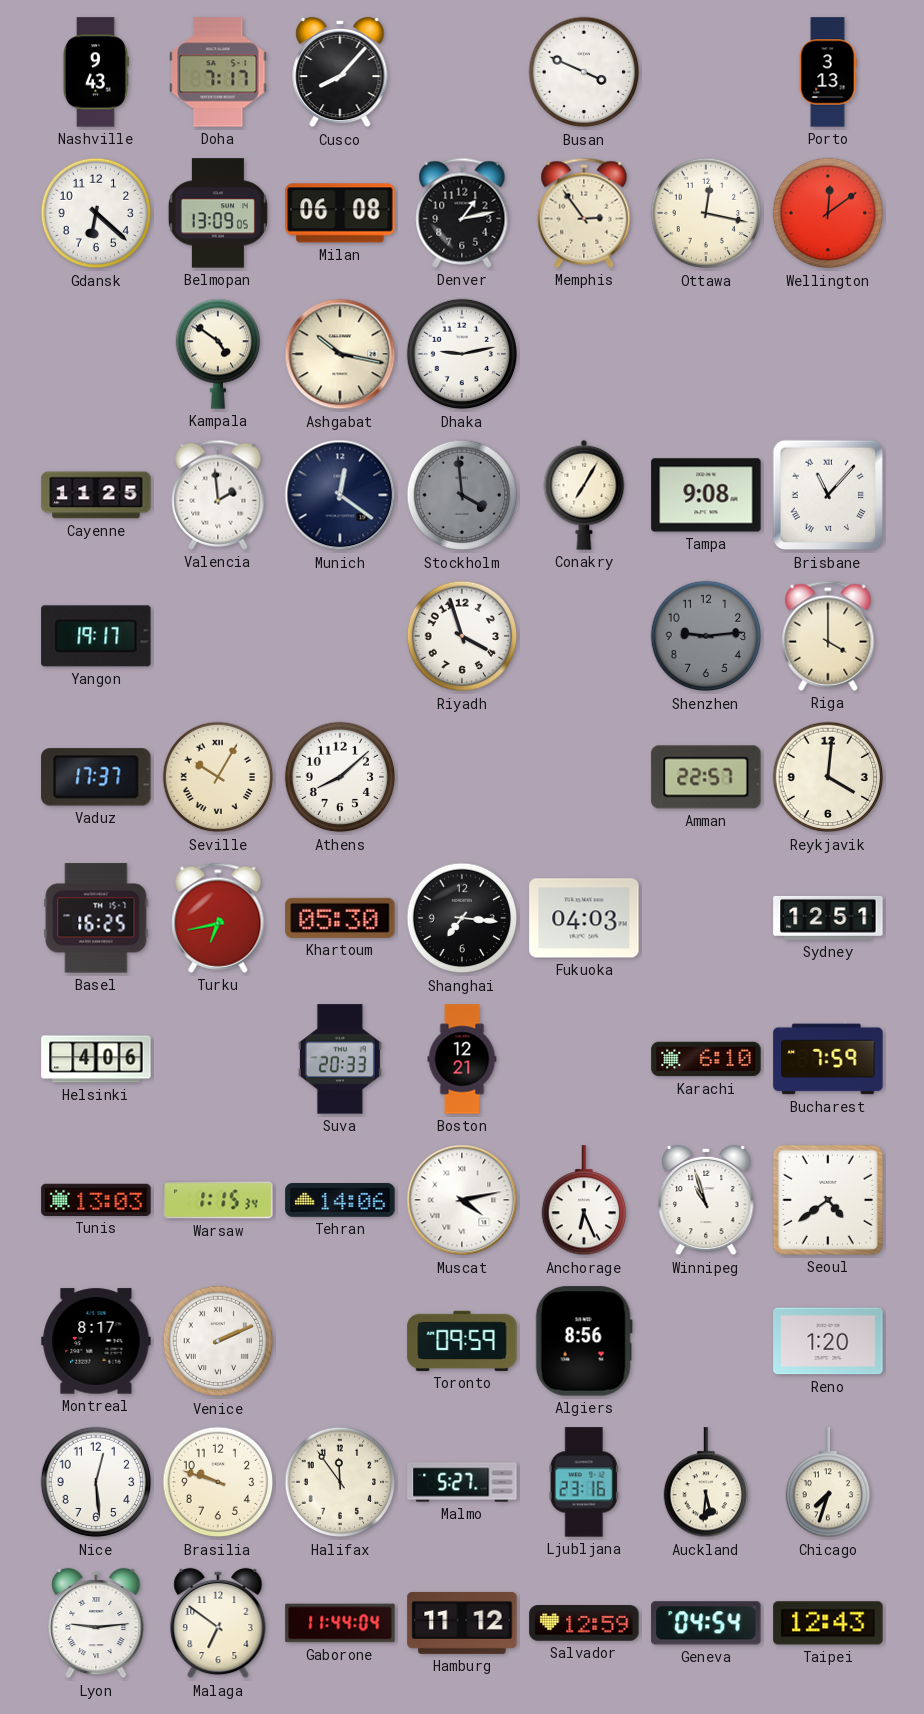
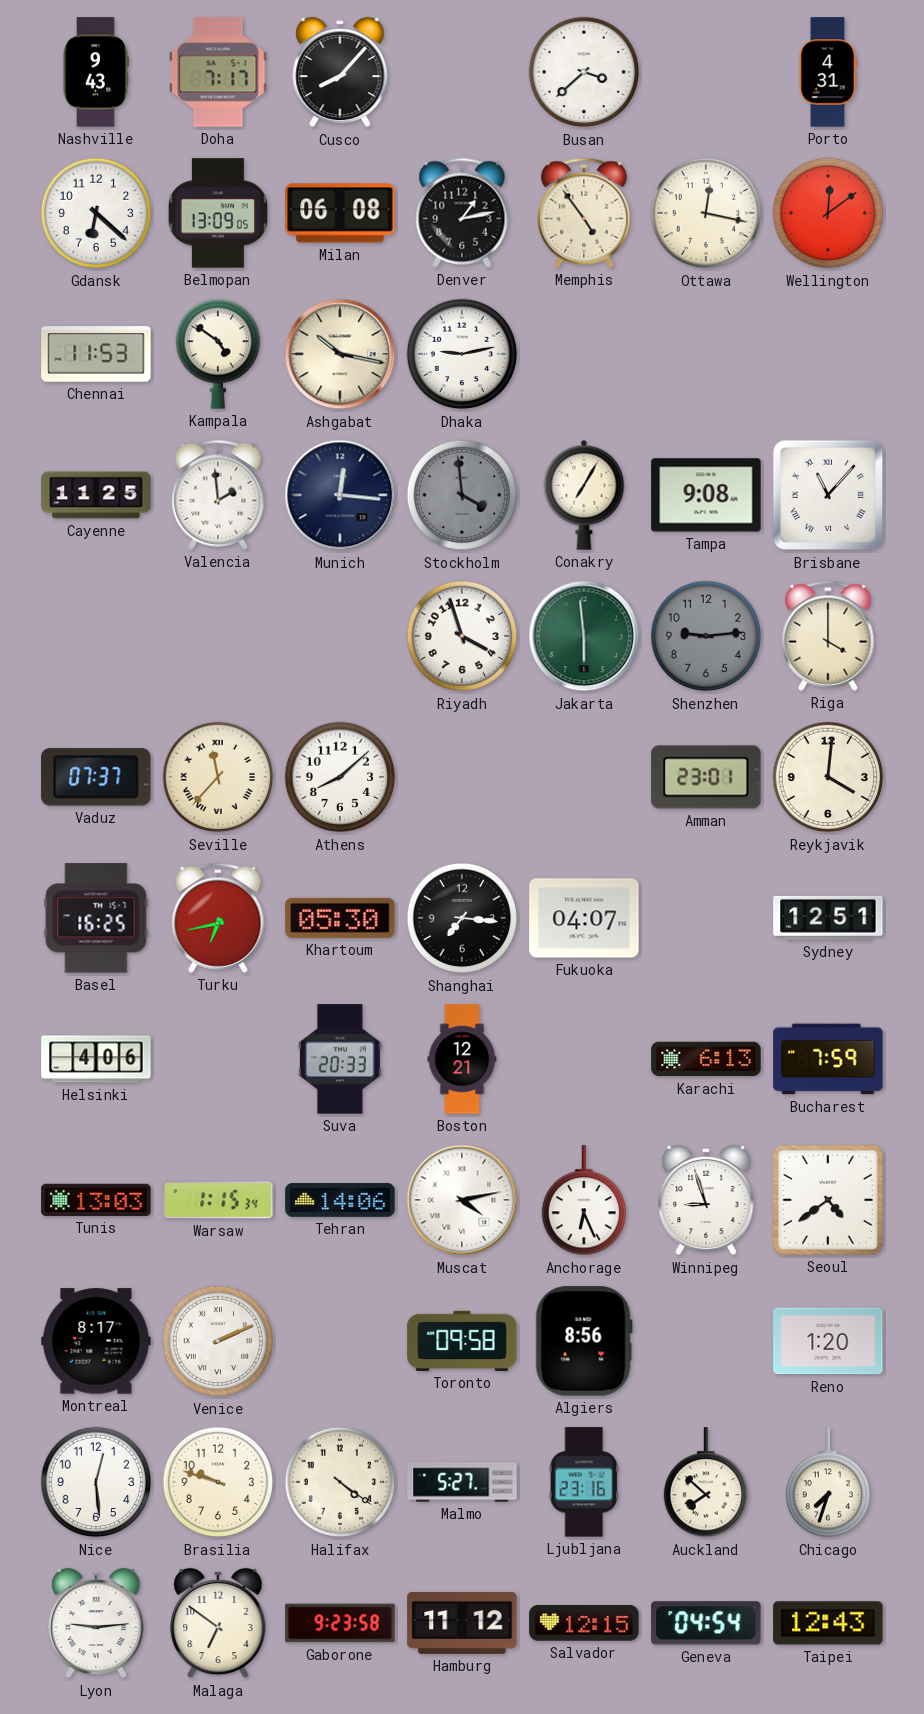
Busan: 3:49 -> 3:38
Porto: 3:13 -> 4:31
Memphis: 2:54 -> 4:54
Chennai: none -> 11:53
Munich: 12:21 -> 12:16
Yangon: 19:17 -> none
Jakarta: none -> 5:59
Vaduz: 17:37 -> 07:37
Seville: 10:05 -> 11:37
Amman: 22:57 -> 23:01
Fukuoka: 04:03 -> 04:07
Karachi: 6:10 -> 6:13
Winnipeg: 10:57 -> 8:57
Toronto: 09:59 -> 09:58
Halifax: 11:54 -> 4:21
Auckland: 5:31 -> 7:52
Gaborone: 11:44 -> 9:23
Salvador: 12:59 -> 12:15
